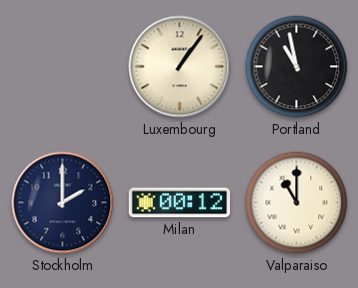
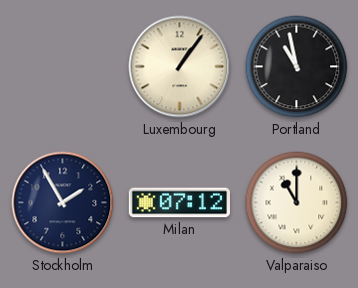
Stockholm: 2:00 -> 1:55
Milan: 00:12 -> 07:12
